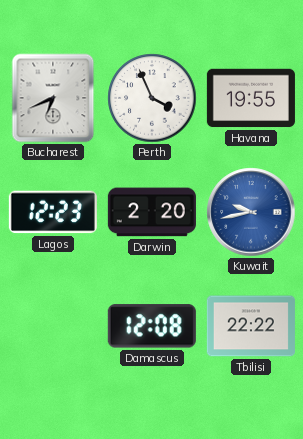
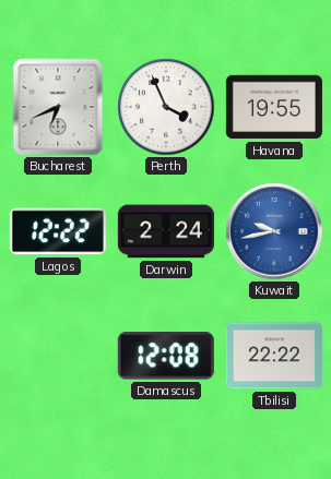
Lagos: 12:23 -> 12:22
Darwin: 2:20 -> 2:24
